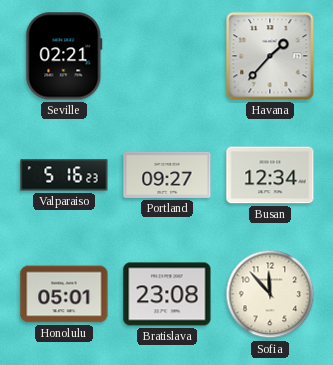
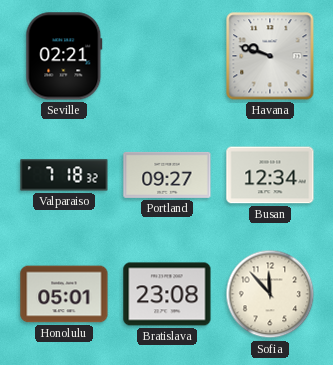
Havana: 1:37 -> 9:48
Valparaiso: 5:16 -> 7:18
